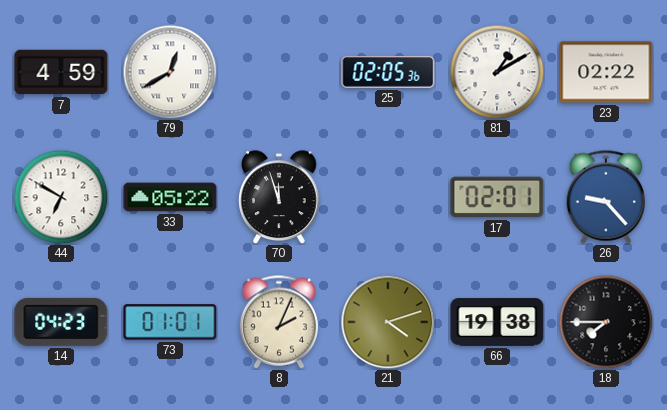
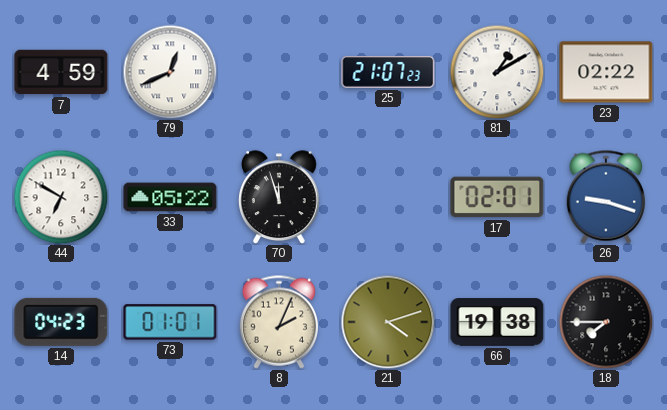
79: 12:40 -> 12:41
25: 02:05 -> 21:07
26: 9:23 -> 9:18
